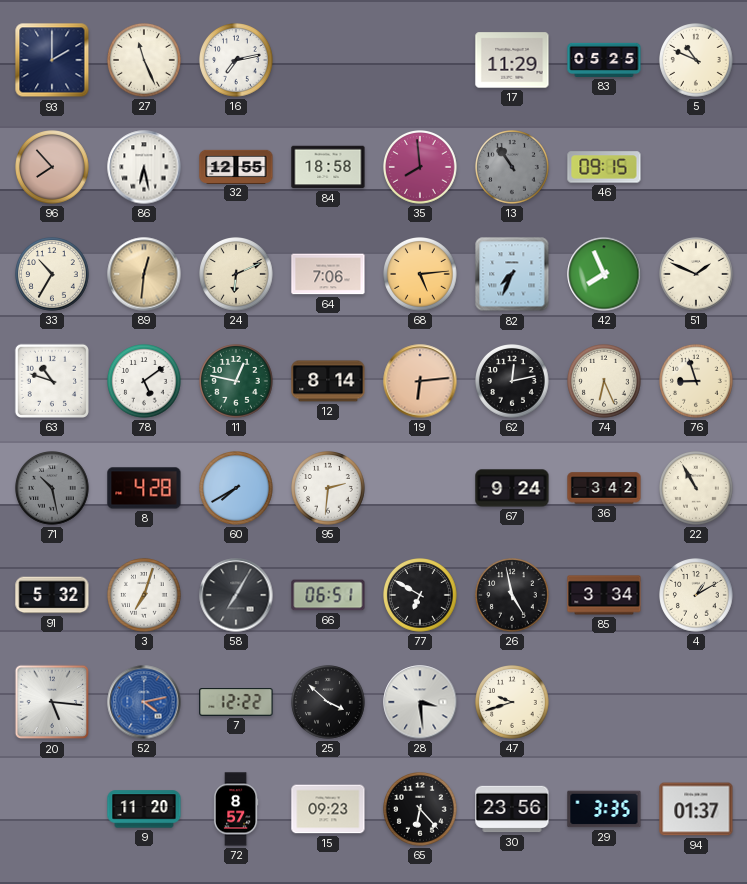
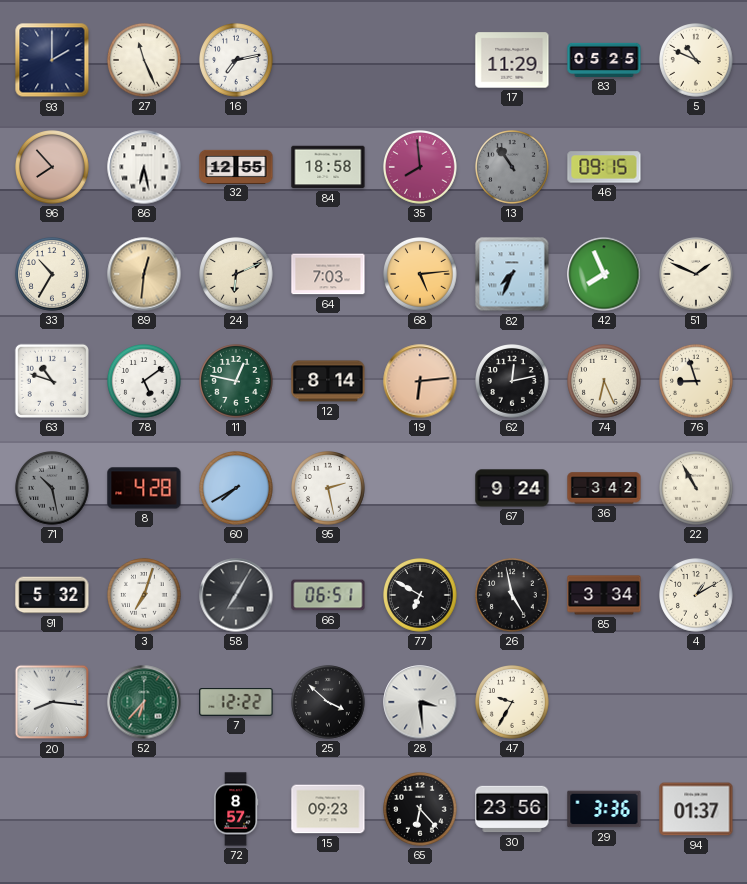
64: 7:06 -> 7:03
95: 2:31 -> 2:28
20: 5:16 -> 8:16
52: 4:13 -> 6:37
52 dial: blue -> green
47: 9:42 -> 9:35
9: 11:20 -> none
29: 3:35 -> 3:36
